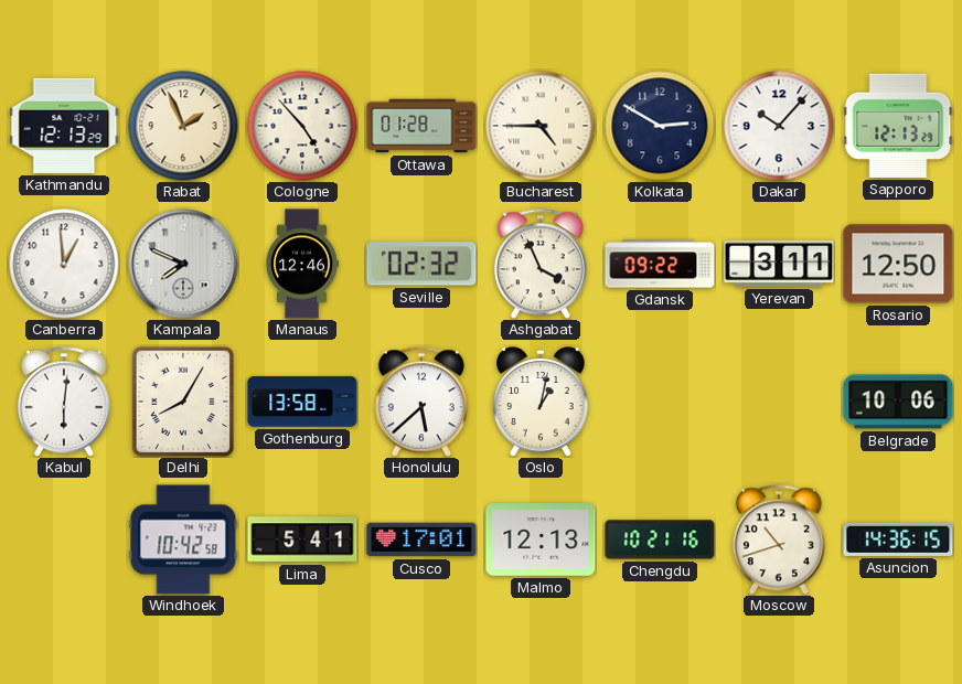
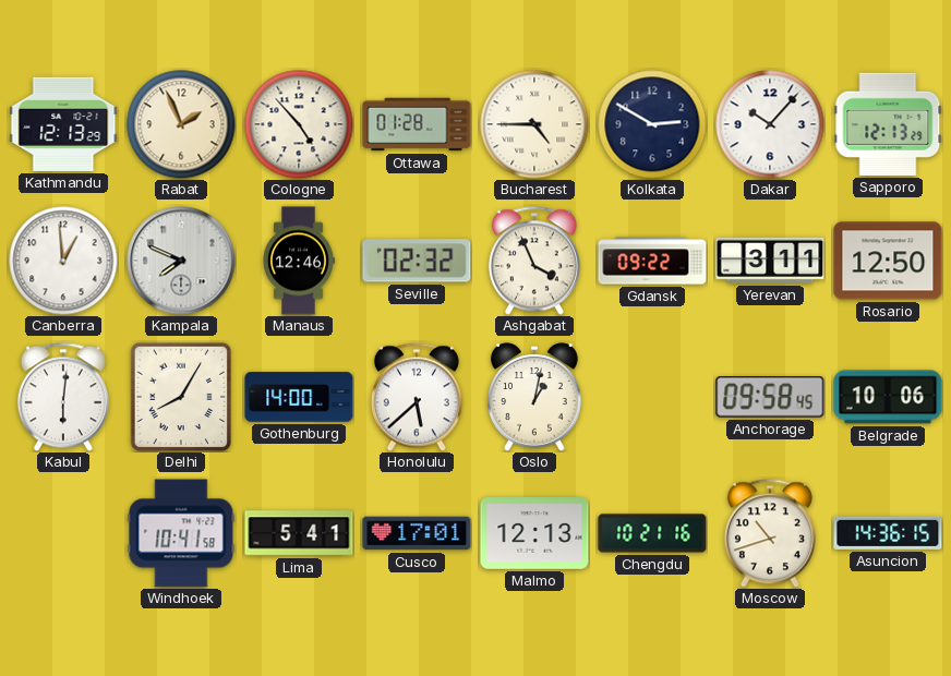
Gothenburg: 13:58 -> 14:00
Anchorage: none -> 09:58
Windhoek: 10:42 -> 10:41
